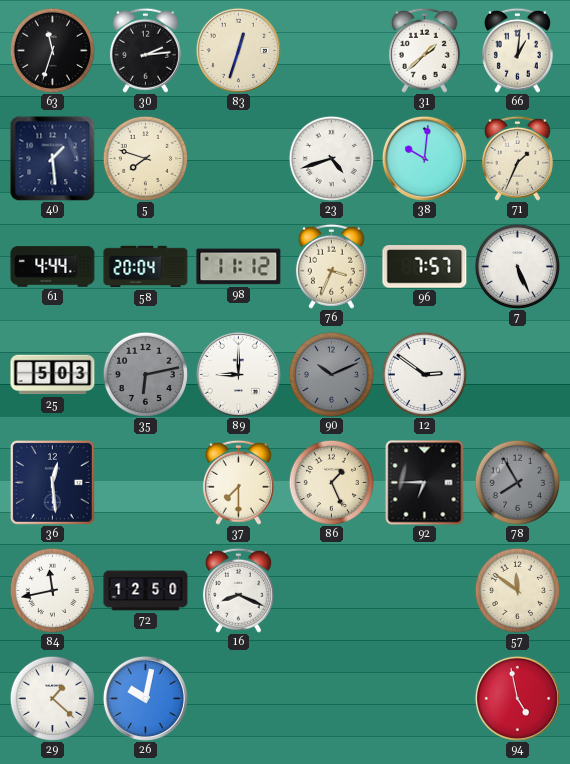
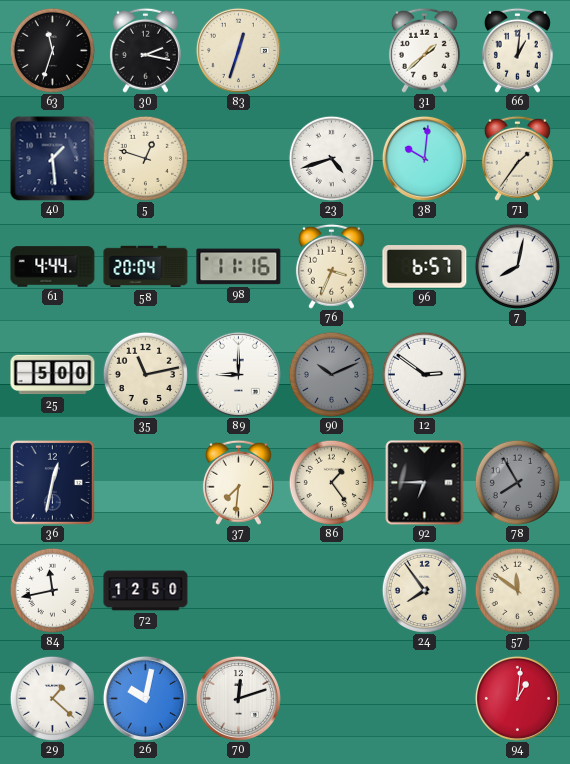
30: 2:14 -> 2:17
5: 7:48 -> 12:48
71: 1:34 -> 1:36
98: 11:12 -> 11:16
96: 7:57 -> 6:57
7: 5:26 -> 8:02
25: 5:03 -> 5:00
35: 6:13 -> 11:13
35 dial: grey -> cream
36: 12:29 -> 12:32
37: 7:30 -> 7:31
86: 1:26 -> 1:24
16: 8:19 -> none
24: none -> 7:54
70: none -> 12:12
94: 4:58 -> 1:01
